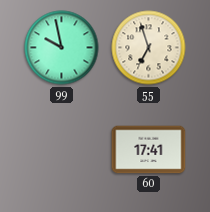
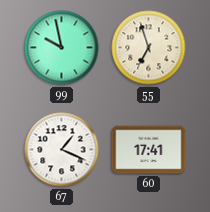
67: none -> 1:19
